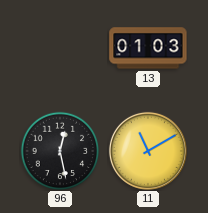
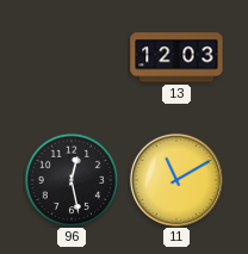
13: 01:03 -> 12:03
